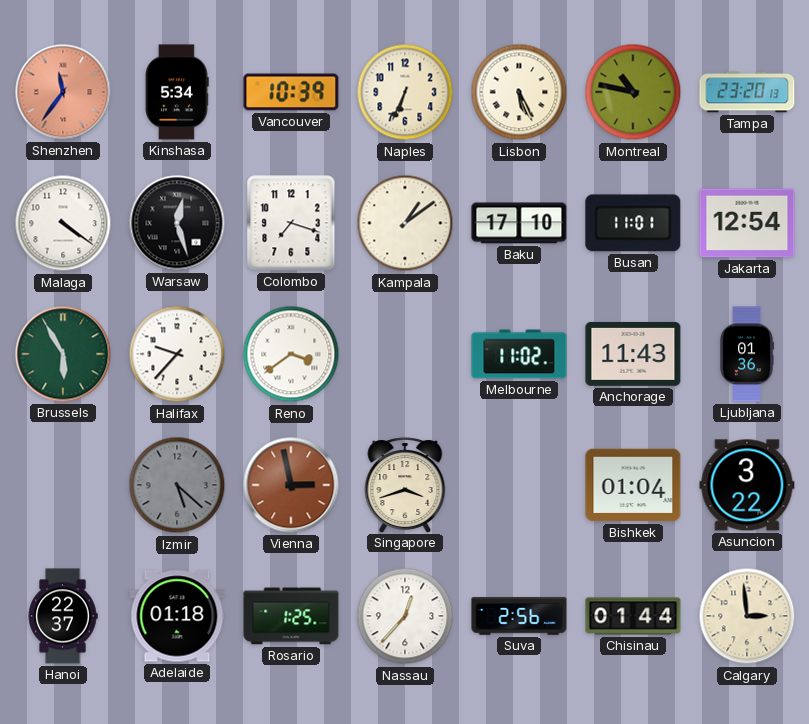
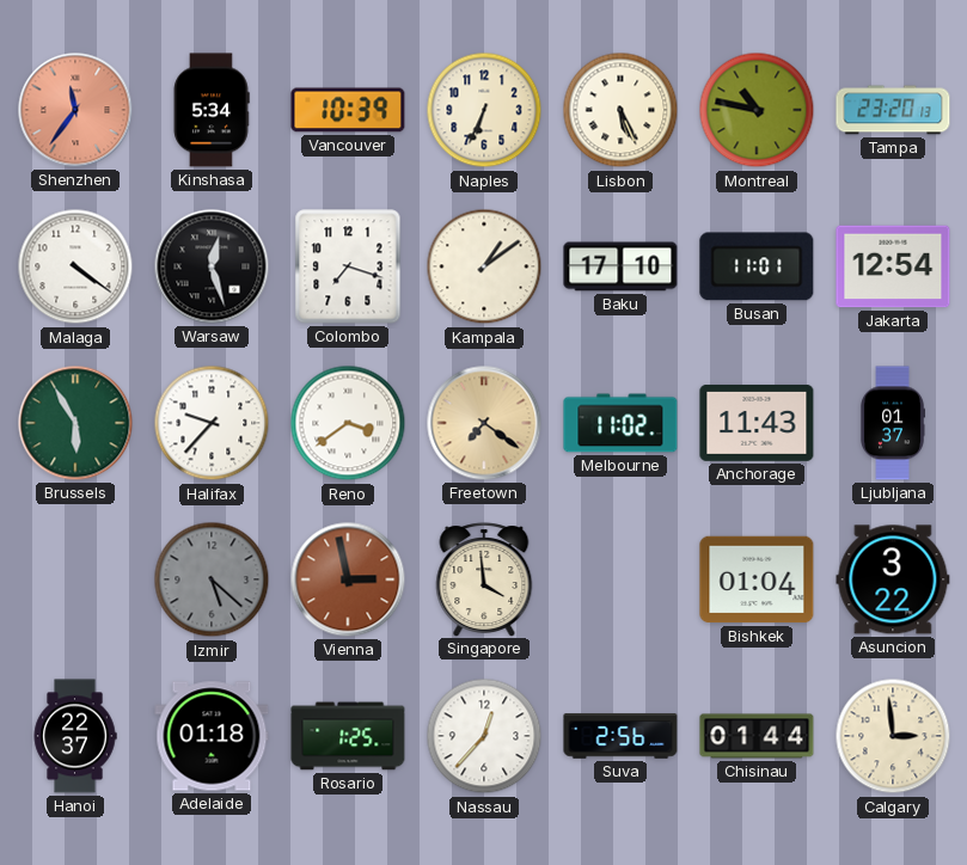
Freetown: none -> 7:21
Ljubljana: 01:36 -> 01:37
Singapore: 3:42 -> 3:59
